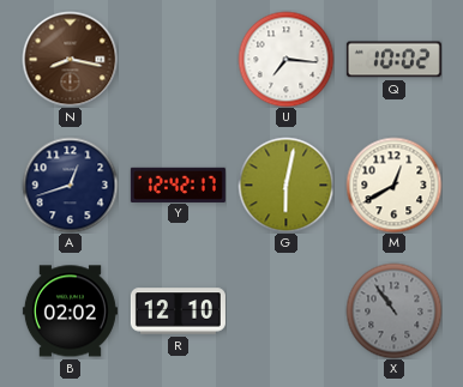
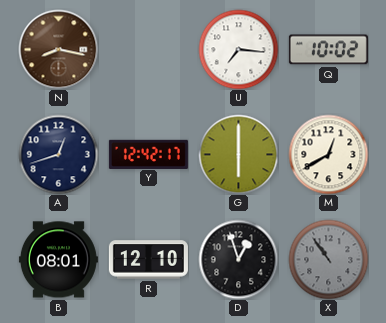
G: 6:02 -> 6:00
B: 02:02 -> 08:01
D: none -> 12:57
